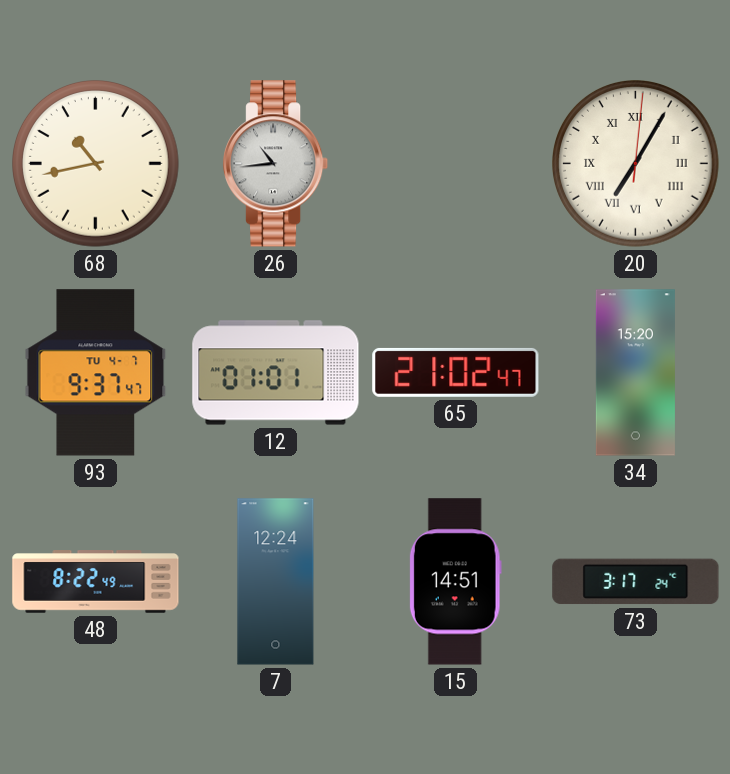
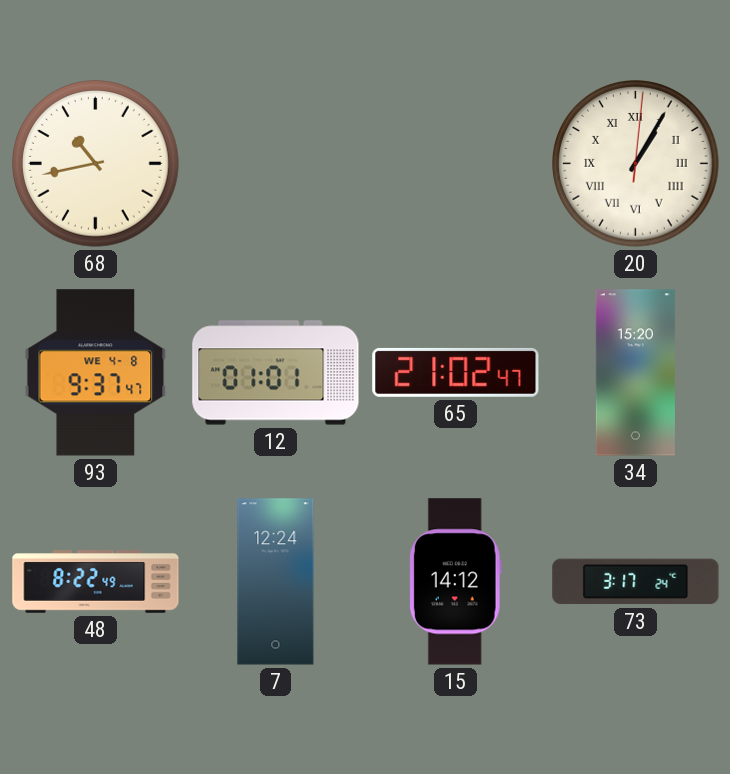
26: 10:44 -> none
20: 7:05 -> 1:05
93 date: TU 4-7 -> WE 4-8
15: 14:51 -> 14:12
